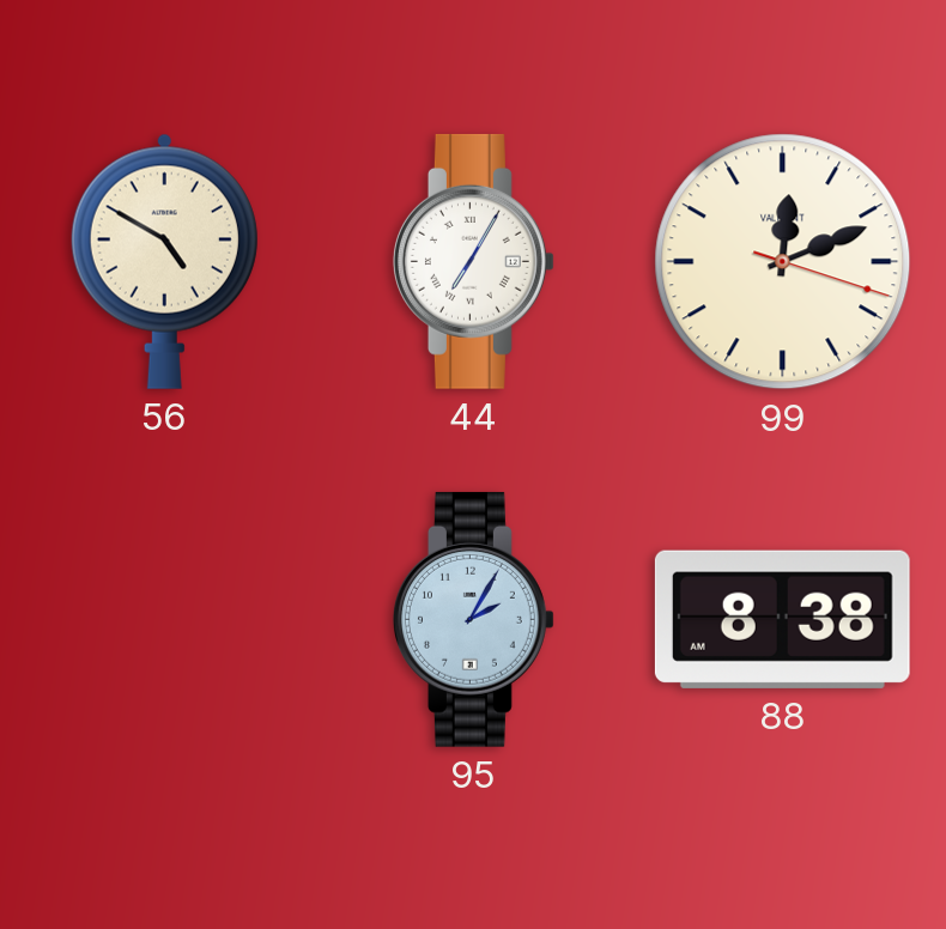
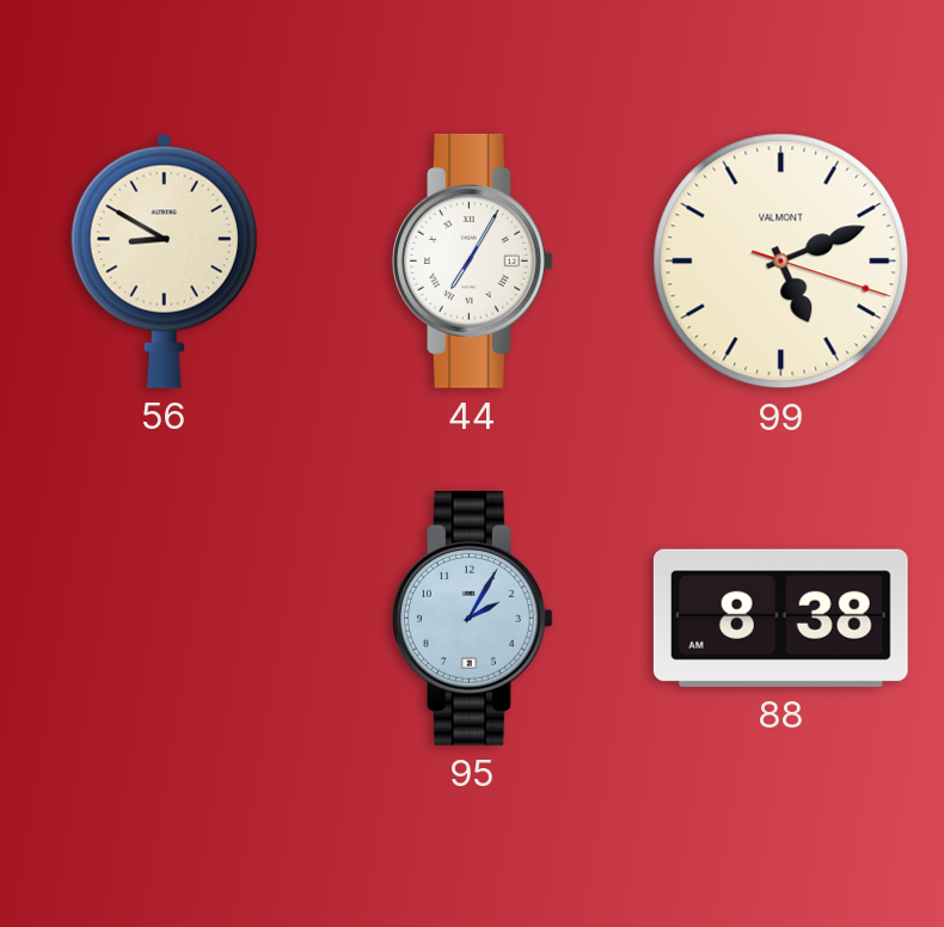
56: 4:50 -> 8:50
99: 12:11 -> 5:11
